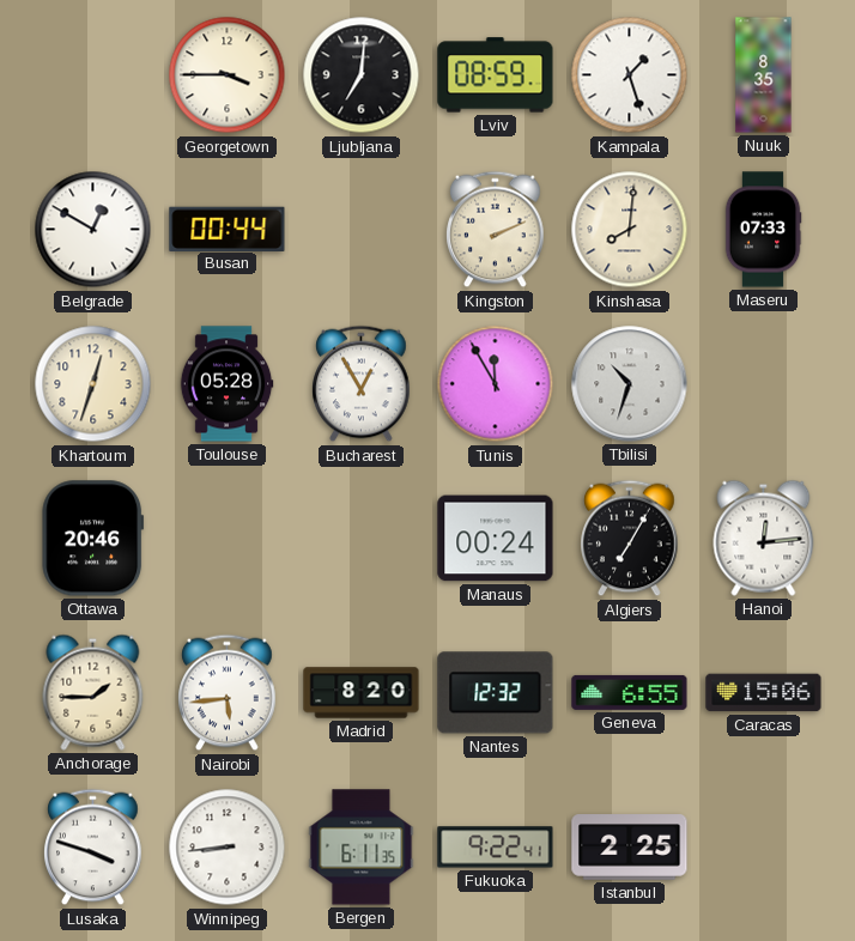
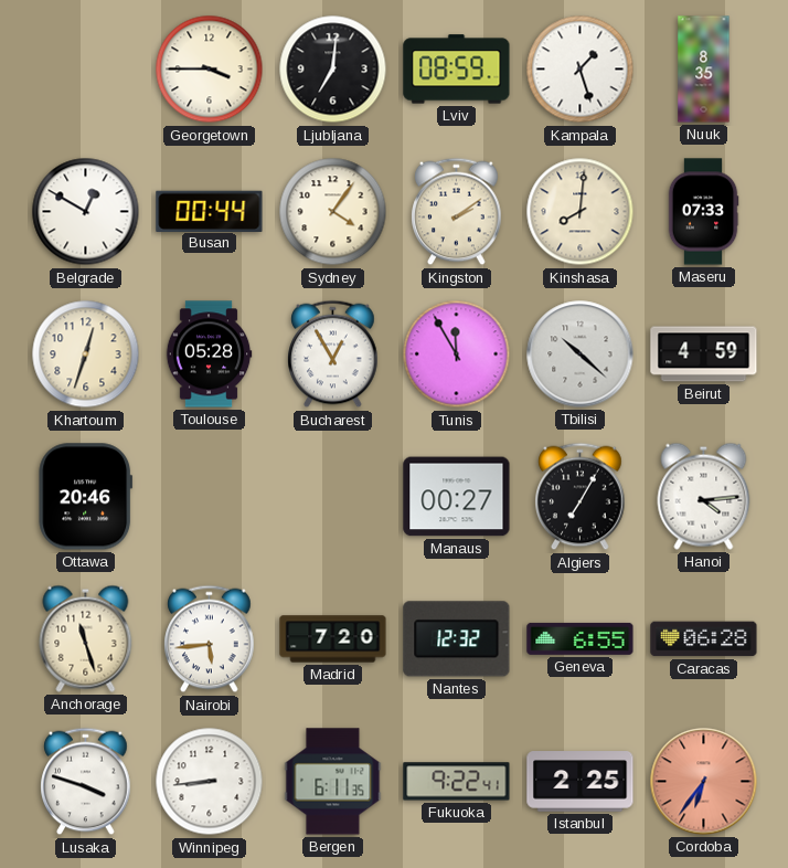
Sydney: none -> 4:06
Kingston: 2:11 -> 2:09
Tbilisi: 10:33 -> 10:22
Beirut: none -> 4:59
Manaus: 00:24 -> 00:27
Hanoi: 12:14 -> 4:14
Anchorage: 1:45 -> 11:27
Madrid: 8:20 -> 7:20
Caracas: 15:06 -> 06:28
Cordoba: none -> 6:36
